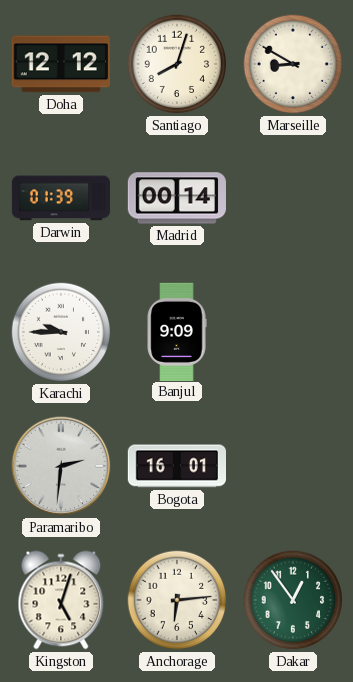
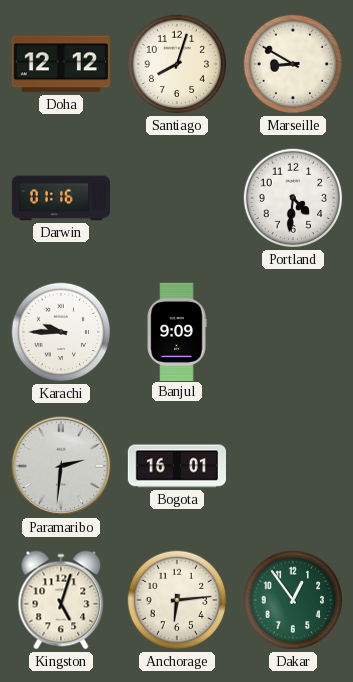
Darwin: 01:39 -> 01:16
Madrid: 00:14 -> none
Portland: none -> 4:31
